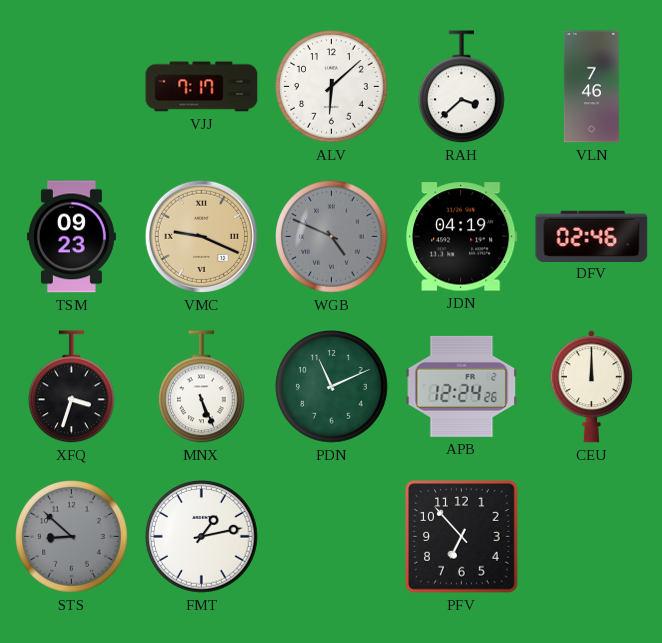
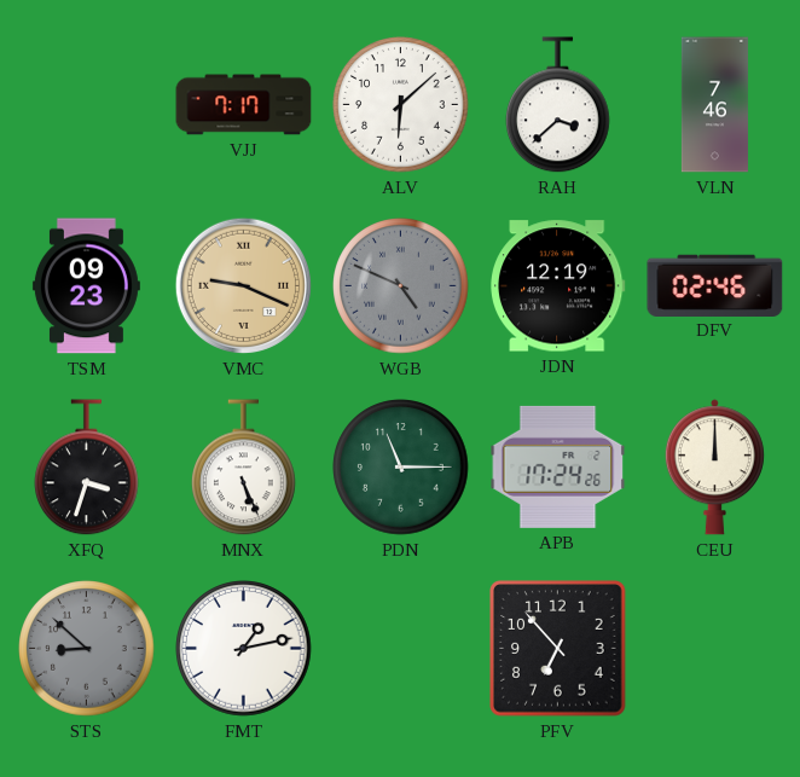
JDN: 04:19 -> 12:19
PDN: 11:11 -> 11:15
APB: 12:24 -> 17:24
